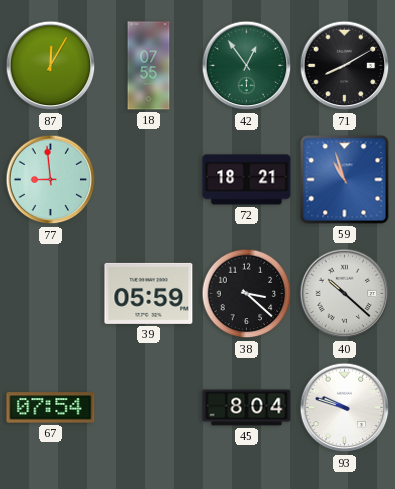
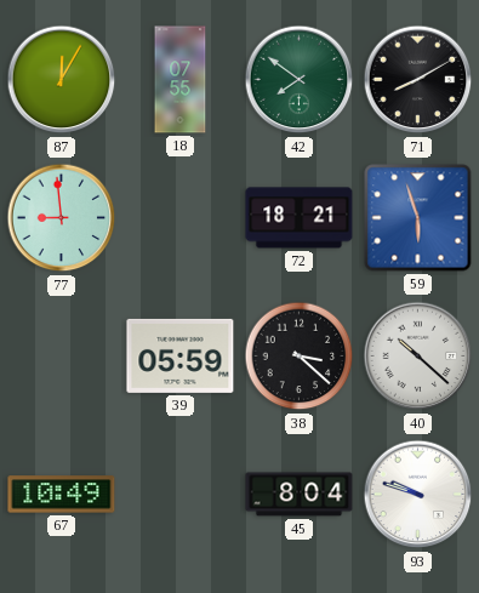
42: 12:54 -> 7:51
59: 10:57 -> 5:57
67: 07:54 -> 10:49
